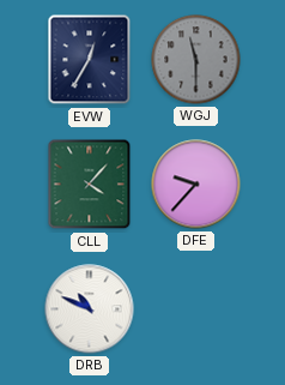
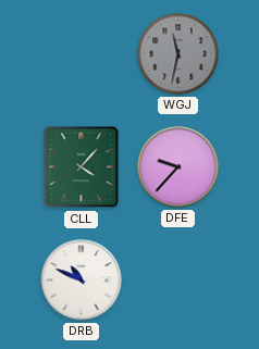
EVW: 12:35 -> none
WGJ: 11:30 -> 11:32
